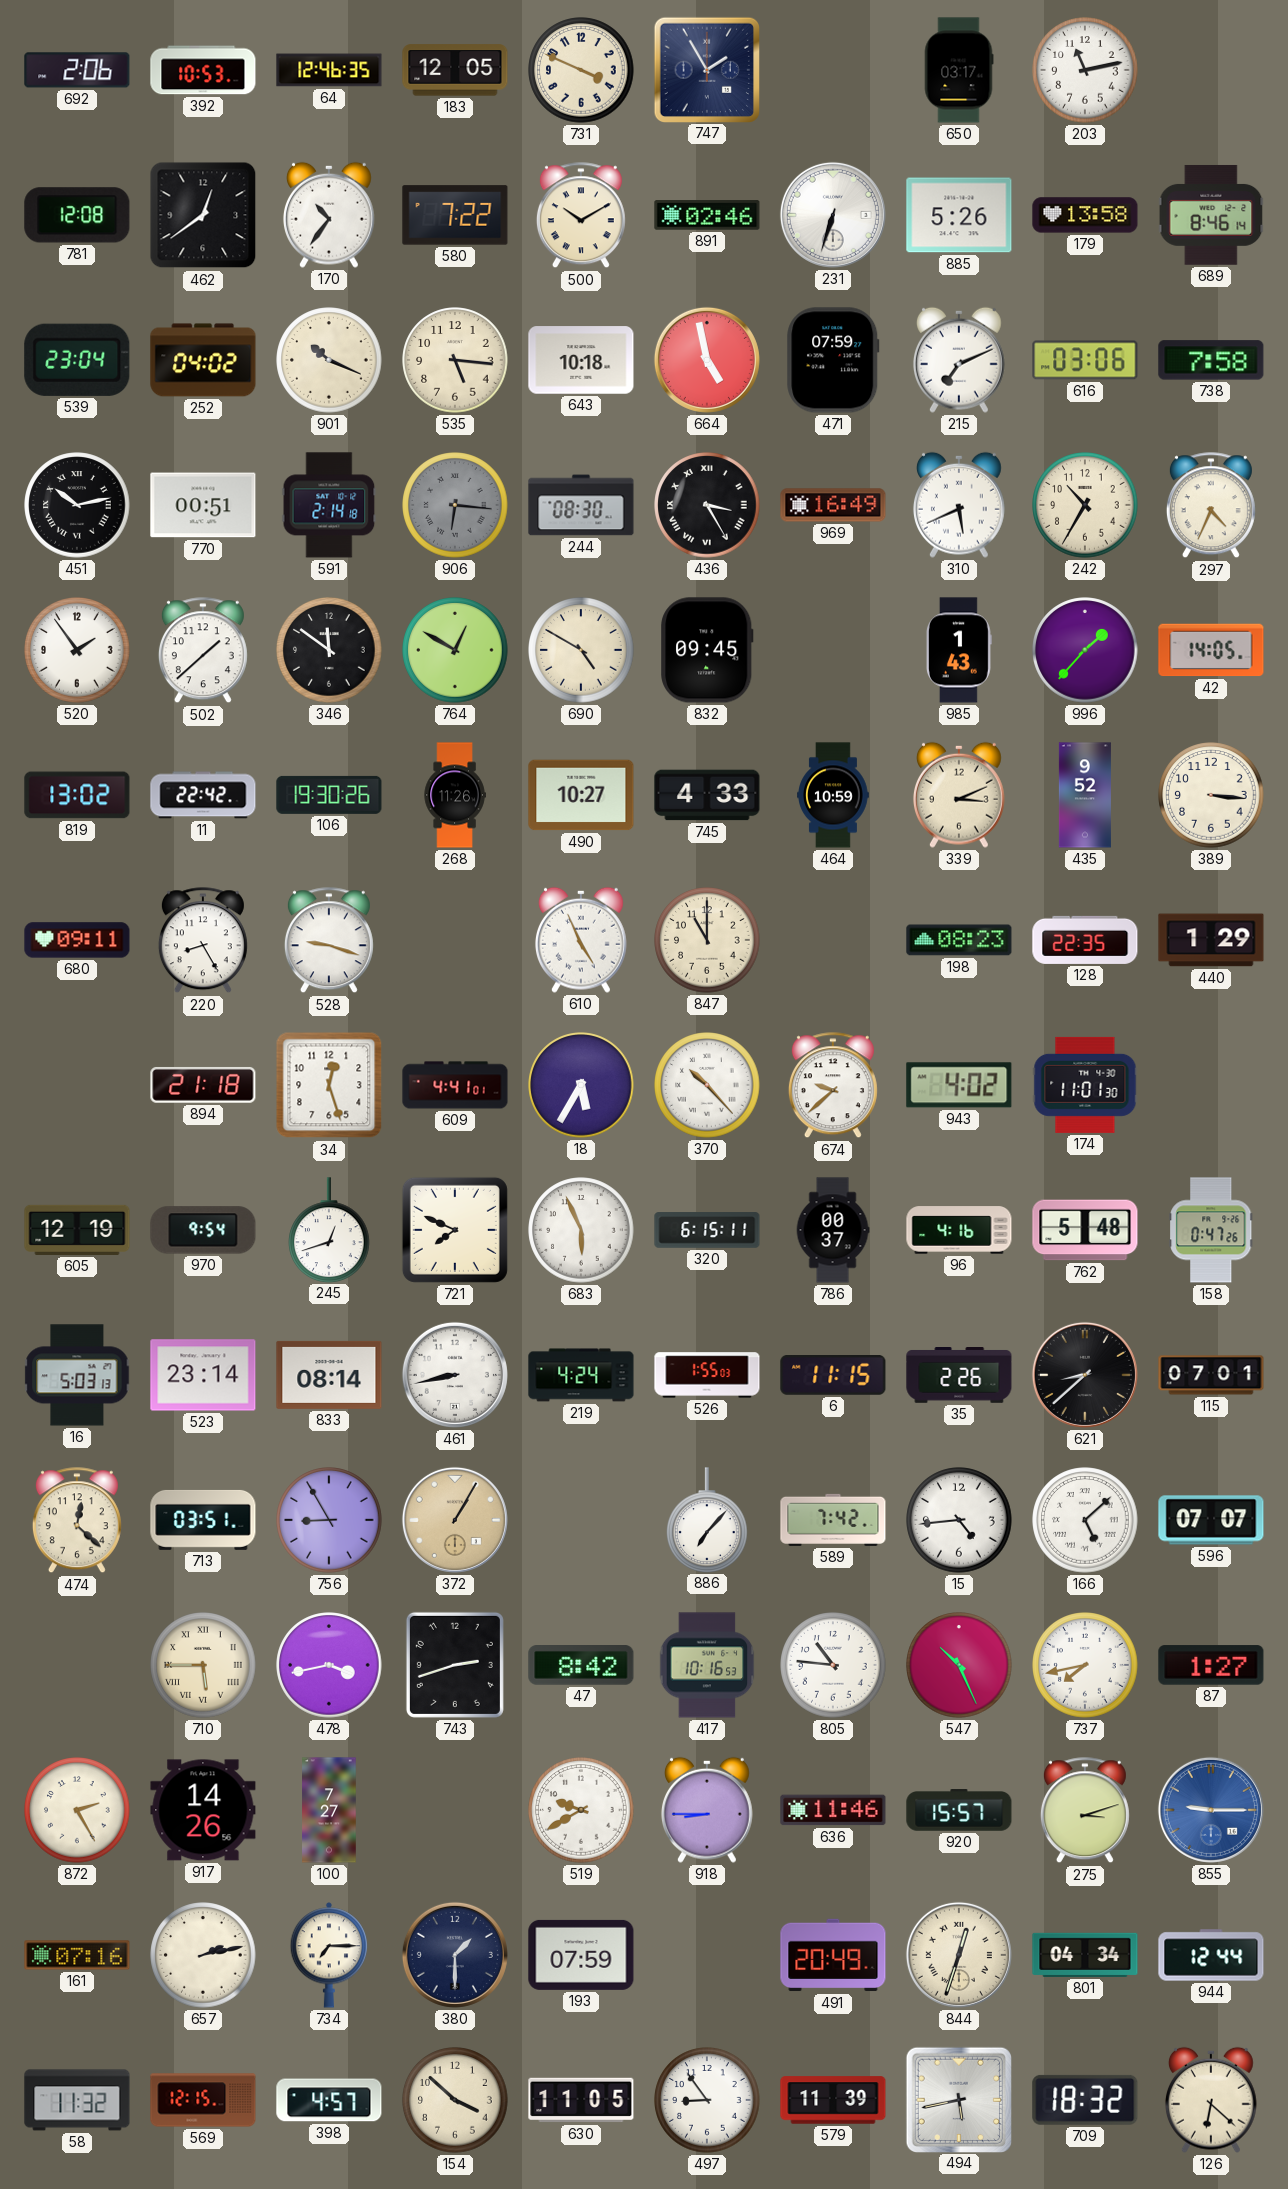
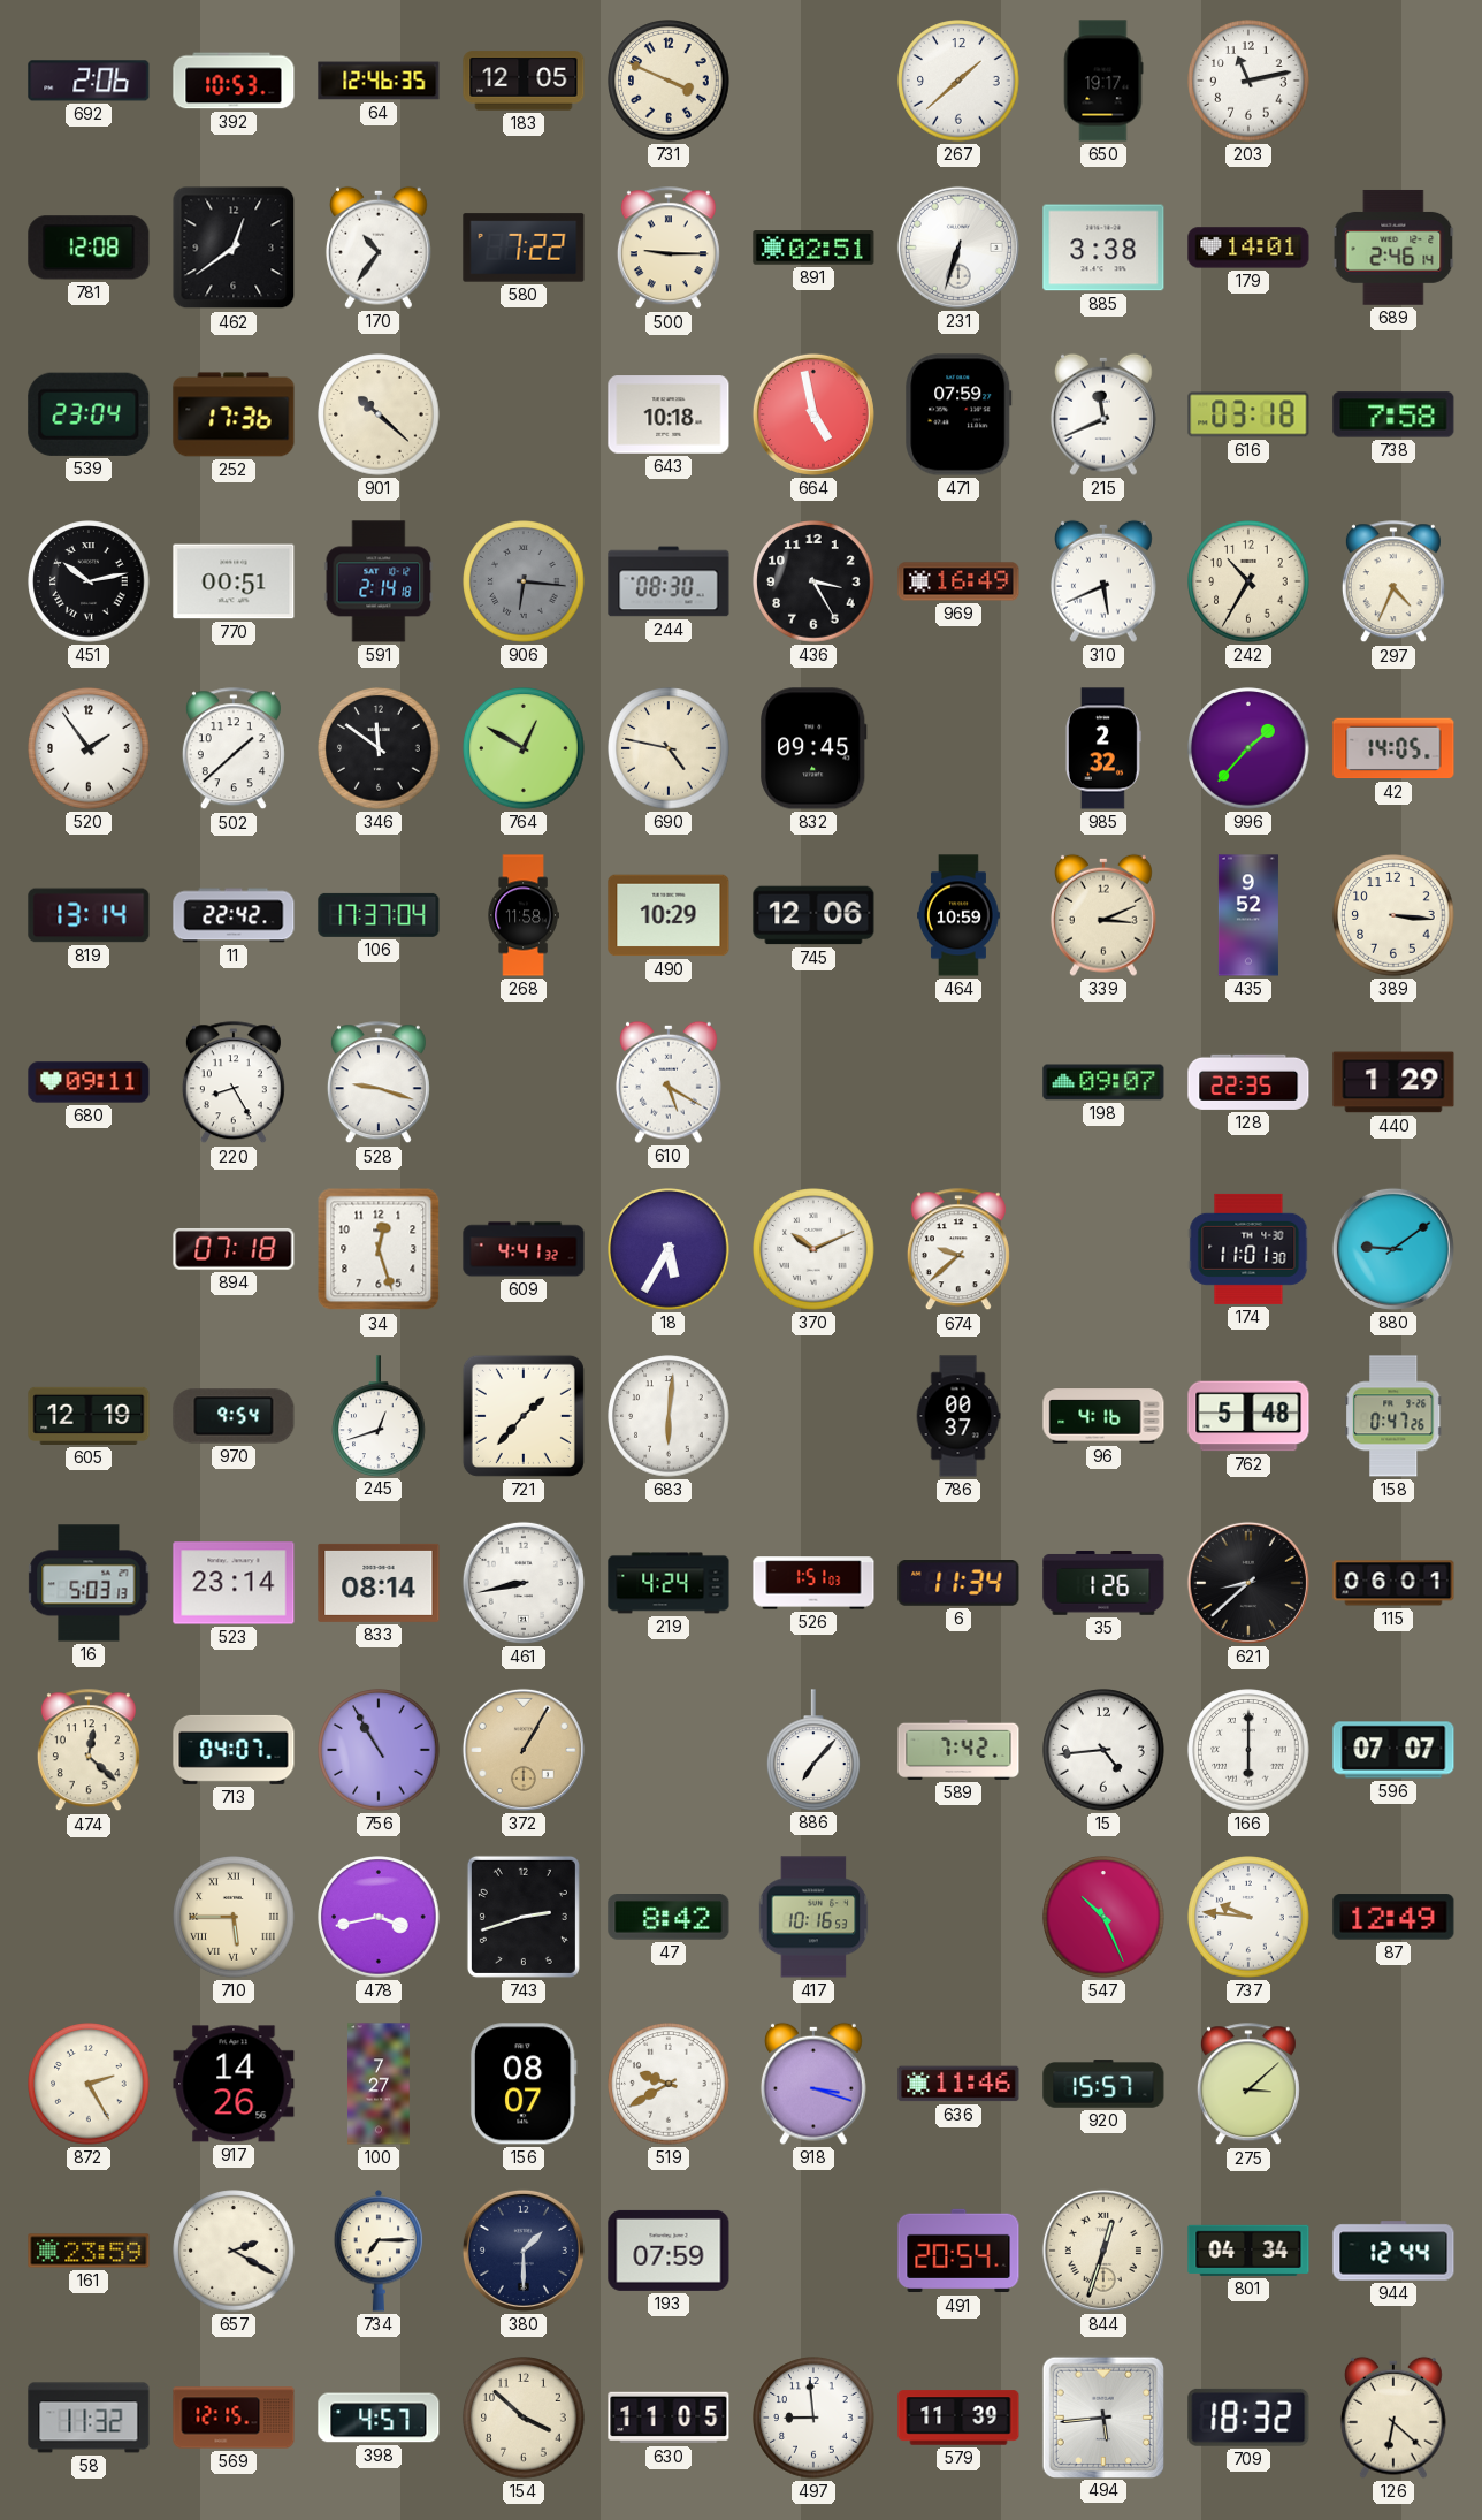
747: 1:55 -> none
267: none -> 1:38
650: 03:17 -> 19:17
500: 10:10 -> 9:15
891: 02:46 -> 02:51
885: 5:26 -> 3:38
179: 13:58 -> 14:01
689: 8:46 -> 2:46
252: 04:02 -> 17:36
901: 10:19 -> 10:22
535: 5:16 -> none
215: 7:11 -> 11:41
616: 03:06 -> 03:18
436 numerals: Roman -> Arabic
690: 4:50 -> 4:47
985: 1:43 -> 2:32
819: 13:02 -> 13:14
106: 19:30 -> 17:37
268: 11:26 -> 11:58
490: 10:27 -> 10:29
745: 4:33 -> 12:06
610: 4:56 -> 5:20
847: 11:00 -> none
198: 08:23 -> 09:07
894: 21:18 -> 07:18
609: 4:41:01 -> 4:41:32
370: 10:23 -> 10:11
943: 4:02 -> none
880: none -> 9:09
721: 7:49 -> 1:37
683: 5:56 -> 6:01
320: 6:15 -> none
526: 1:55 -> 1:51
6: 11:15 -> 11:34
35: 2:26 -> 1:26
115: 07:01 -> 06:01
713: 03:51 -> 04:07
756: 8:55 -> 10:55
166: 5:08 -> 6:00
805: 10:46 -> none
737: 7:43 -> 9:46
87: 1:27 -> 12:49
156: none -> 08:07
918: 8:45 -> 3:18
275: 3:12 -> 3:08
855: 9:15 -> none
161: 07:16 -> 23:59
657: 2:13 -> 2:20
491: 20:49 -> 20:54
497: 8:54 -> 8:59
494: 5:43 -> 5:44
